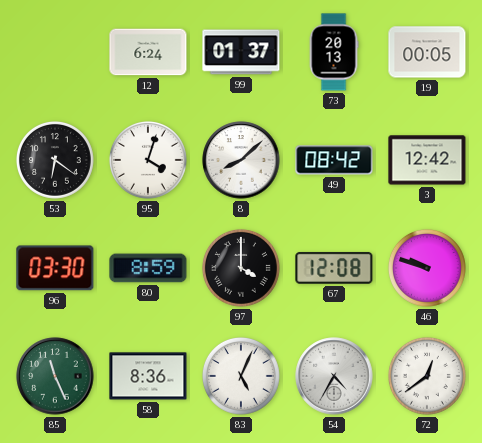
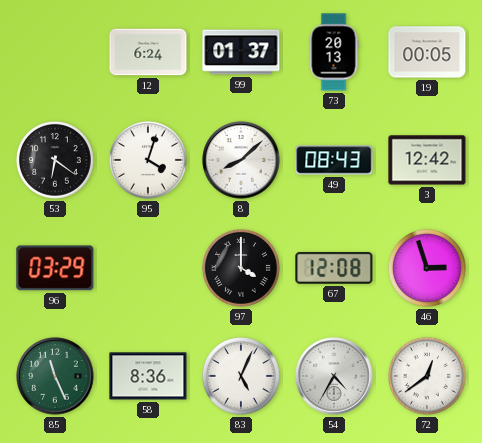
49: 08:42 -> 08:43
96: 03:30 -> 03:29
80: 8:59 -> none
46: 9:48 -> 2:57
